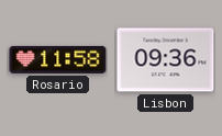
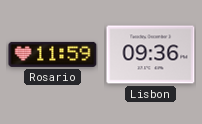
Rosario: 11:58 -> 11:59
